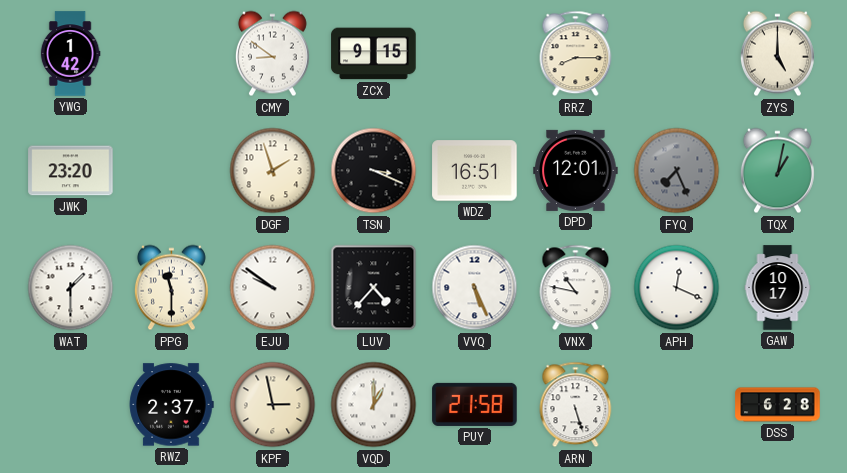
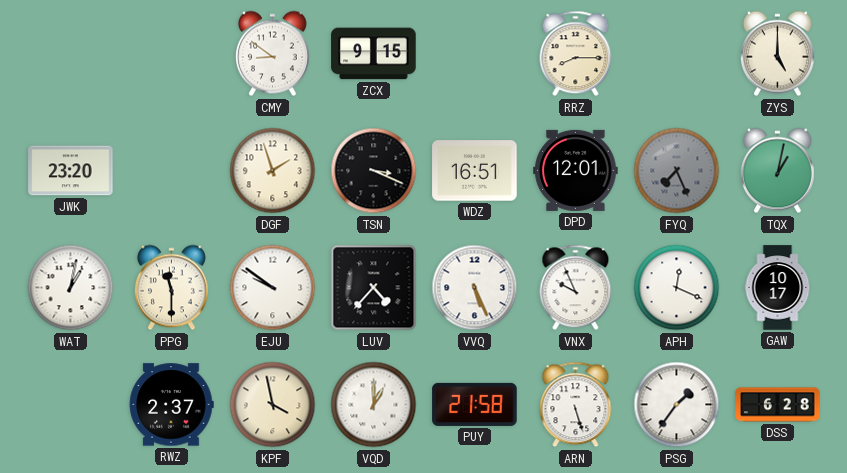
YWG: 1:42 -> none
WAT: 1:30 -> 1:02
VNX: 10:47 -> 9:56
KPF: 2:58 -> 3:58
PSG: none -> 1:36
